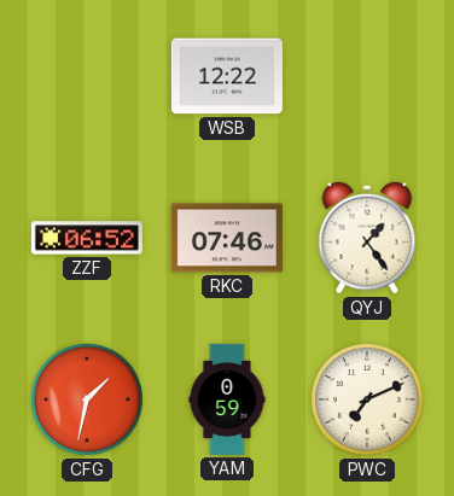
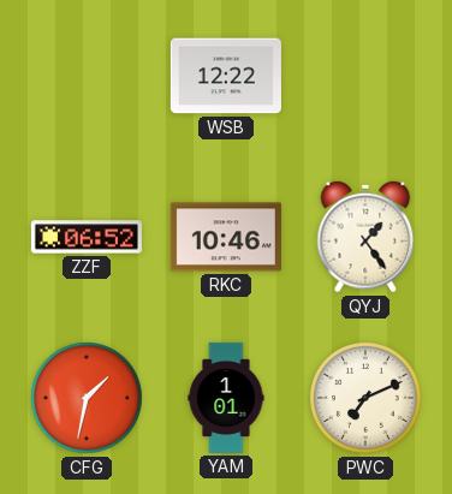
RKC: 07:46 -> 10:46
YAM: 0:59 -> 1:01
